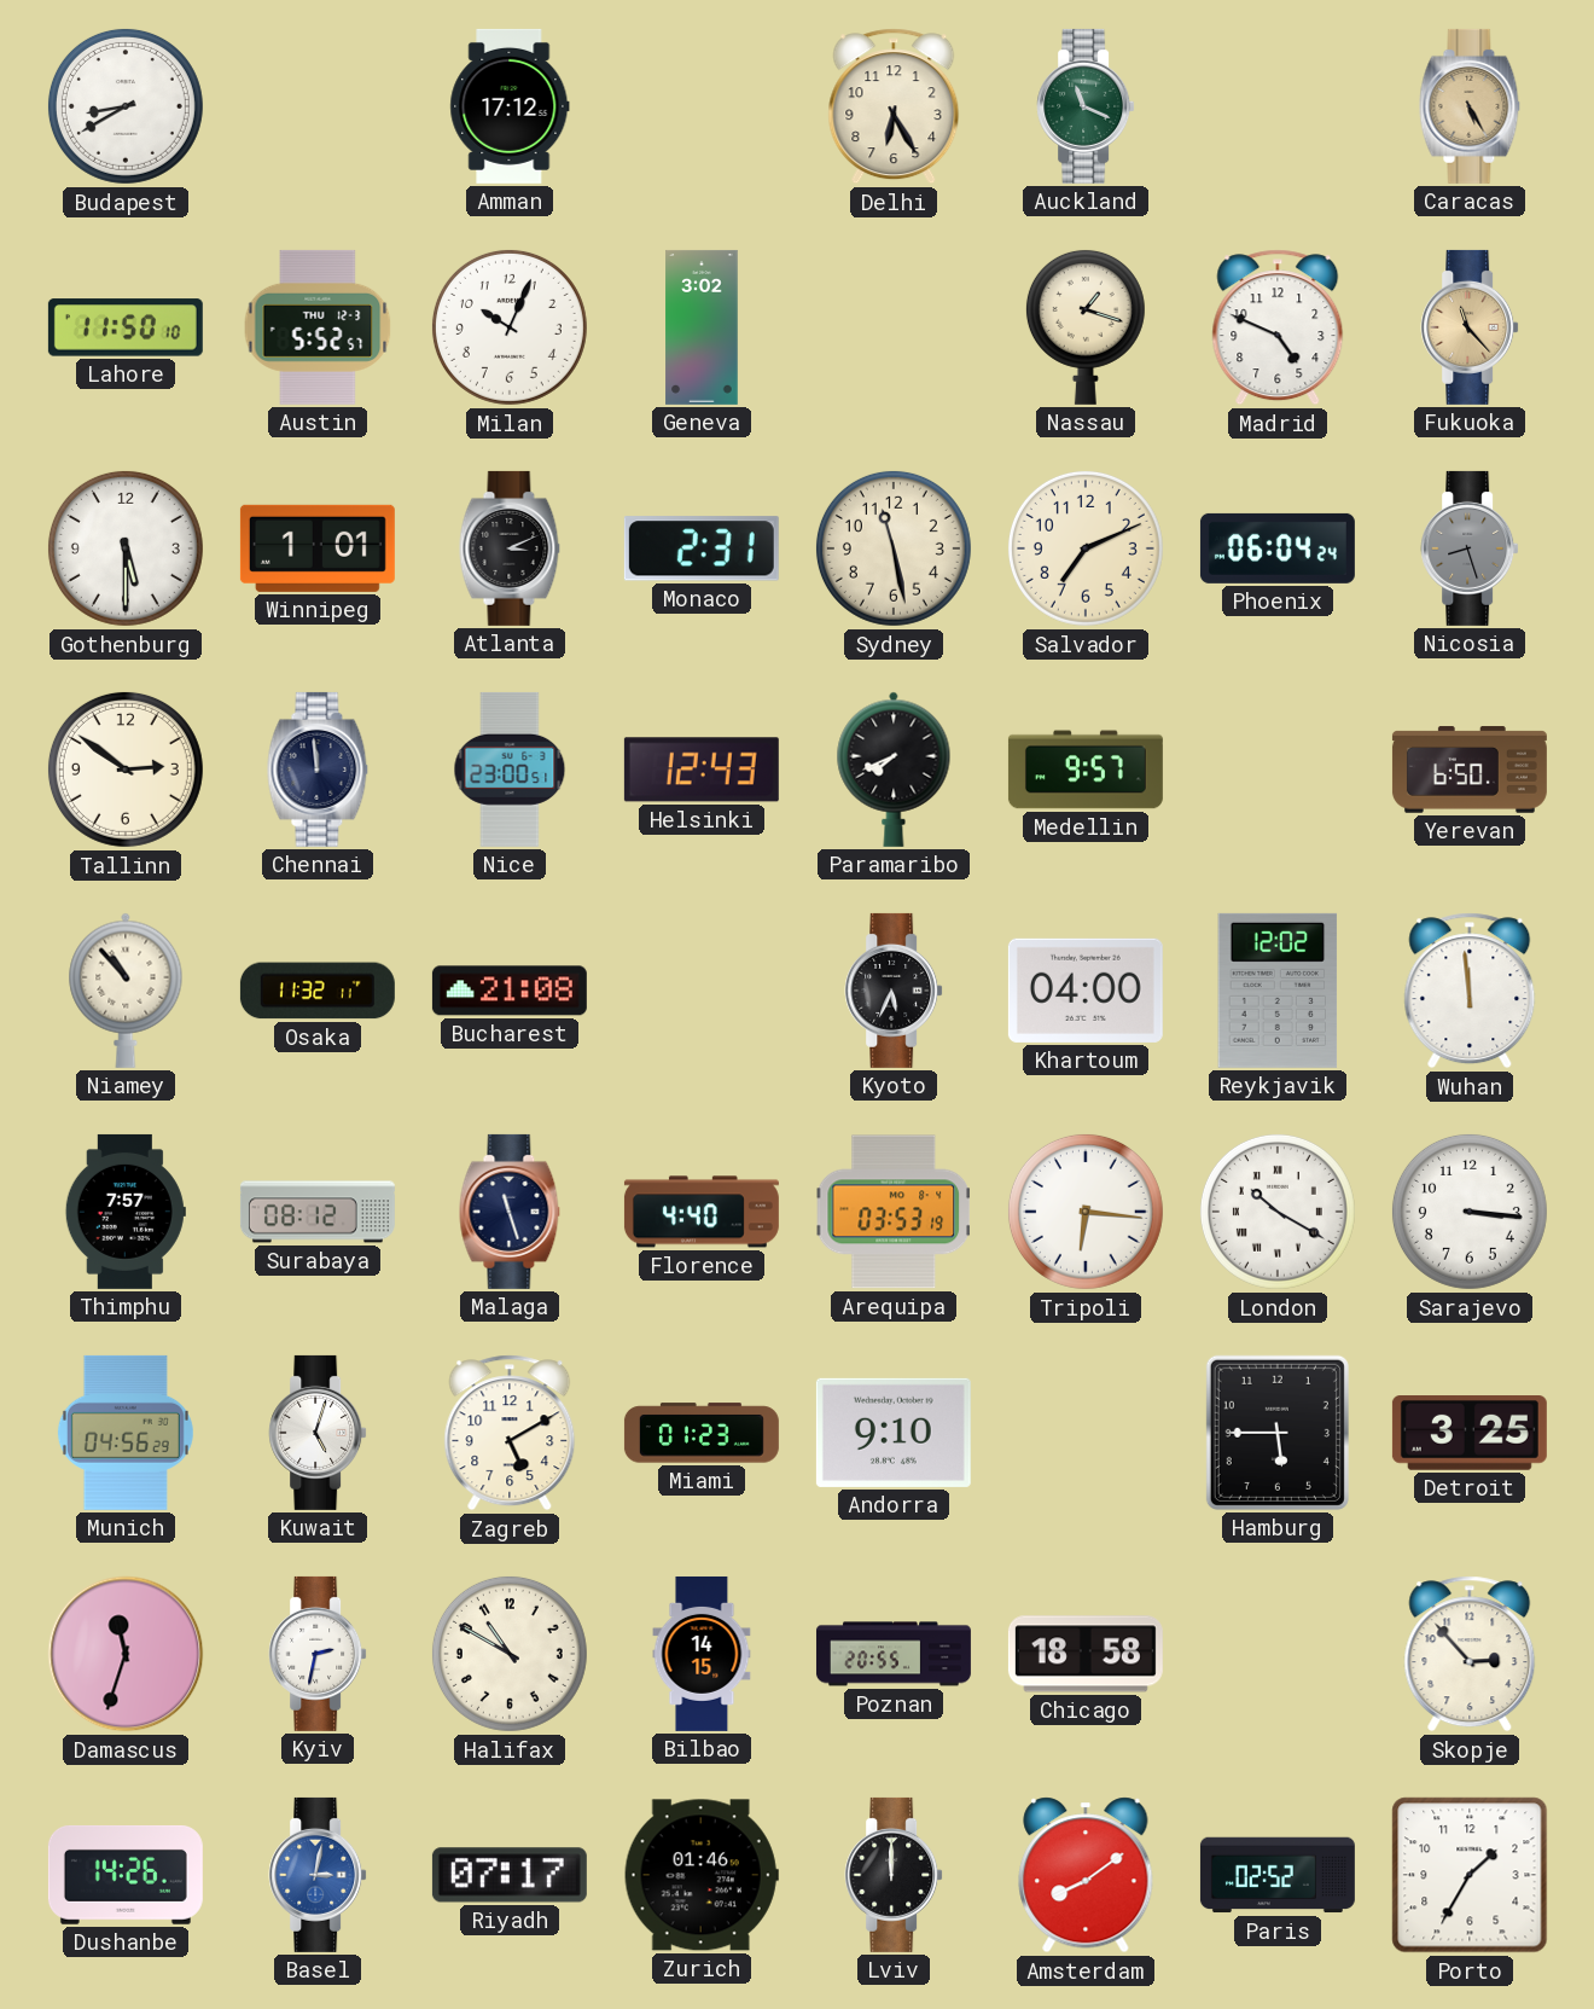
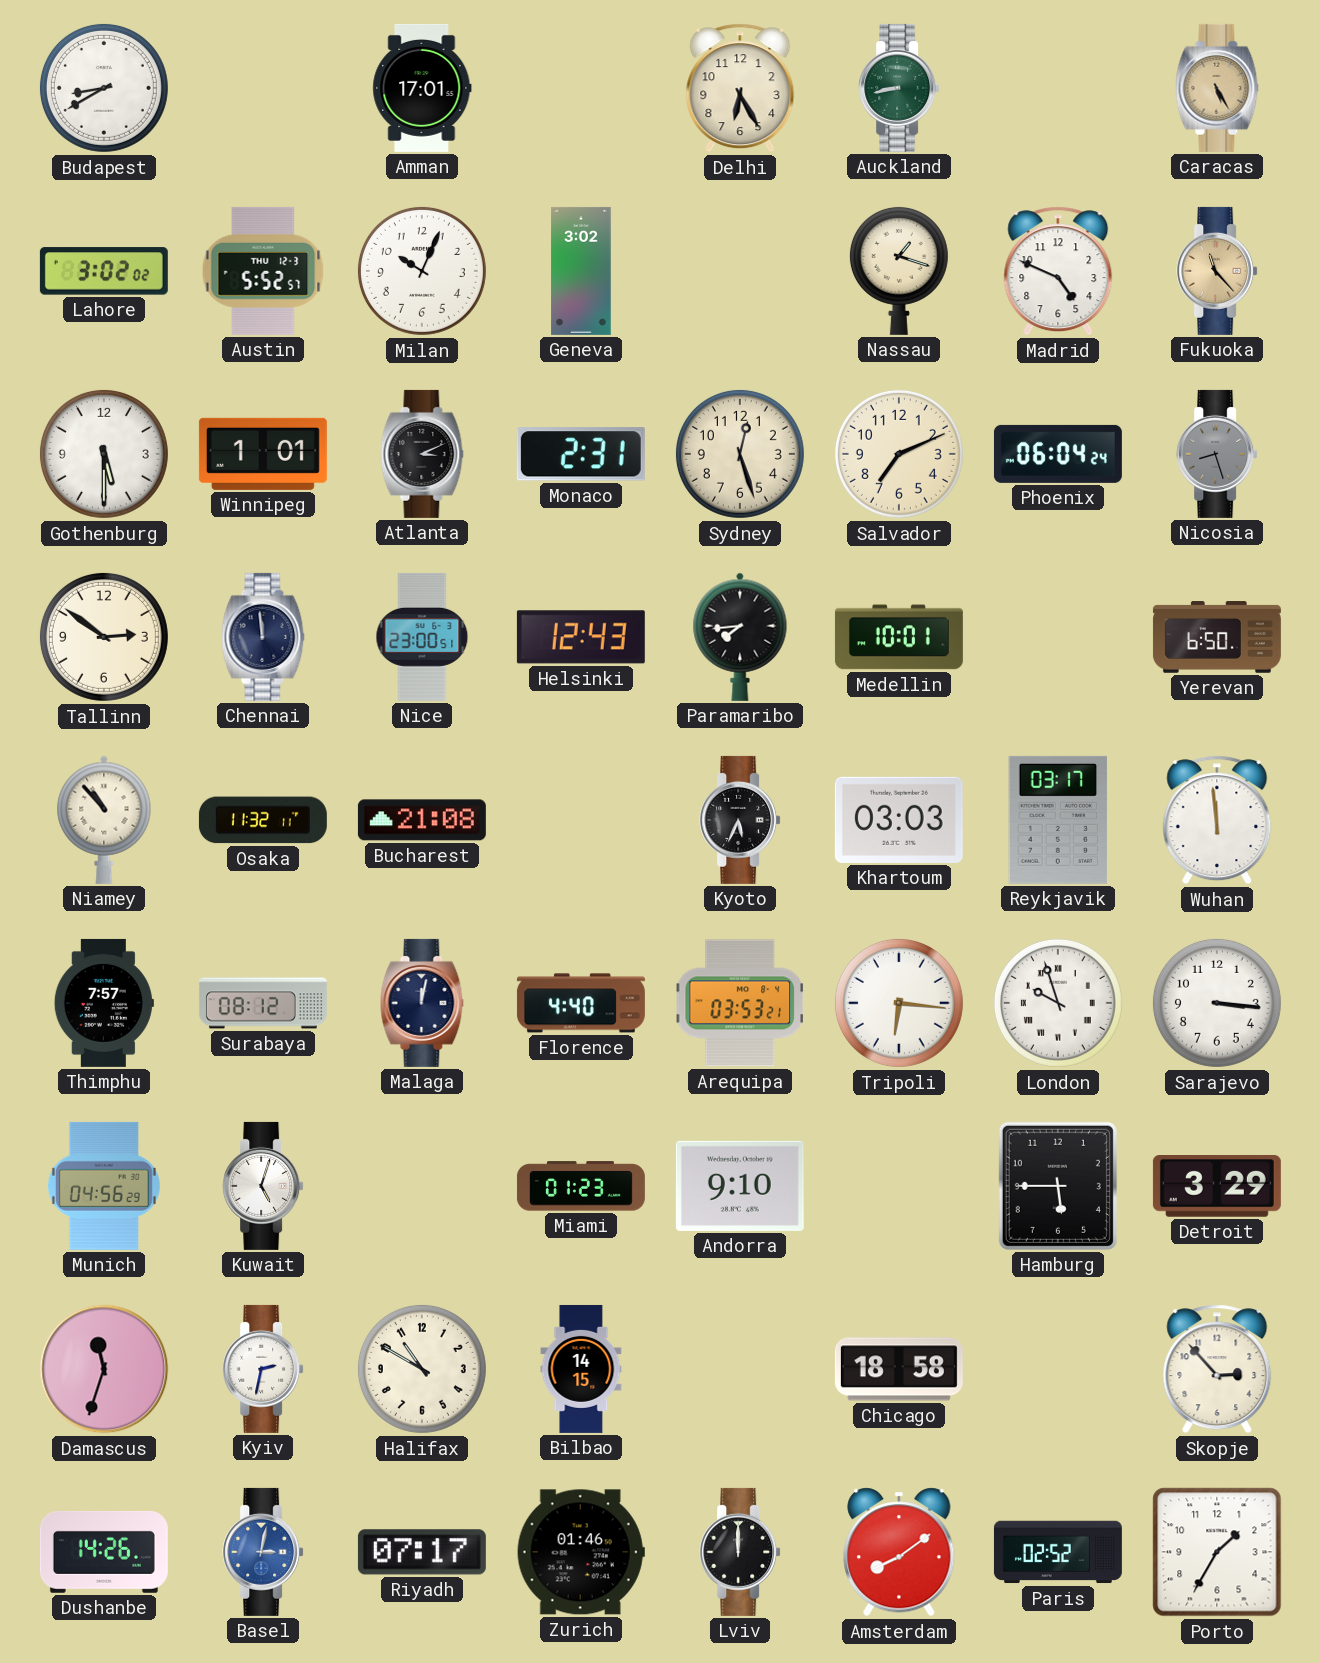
Amman: 17:12 -> 17:01
Auckland: 11:19 -> 8:43
Lahore: 11:50 -> 3:02
Sydney: 11:28 -> 12:27
Paramaribo: 7:41 -> 7:44
Medellin: 9:57 -> 10:01
Khartoum: 04:00 -> 03:03
Reykjavik: 12:02 -> 03:17
Malaga: 11:27 -> 12:02
Arequipa: 03:53:19 -> 03:53:21
London: 10:20 -> 9:57
Zagreb: 5:10 -> none
Detroit: 3:25 -> 3:29
Poznan: 20:55 -> none
